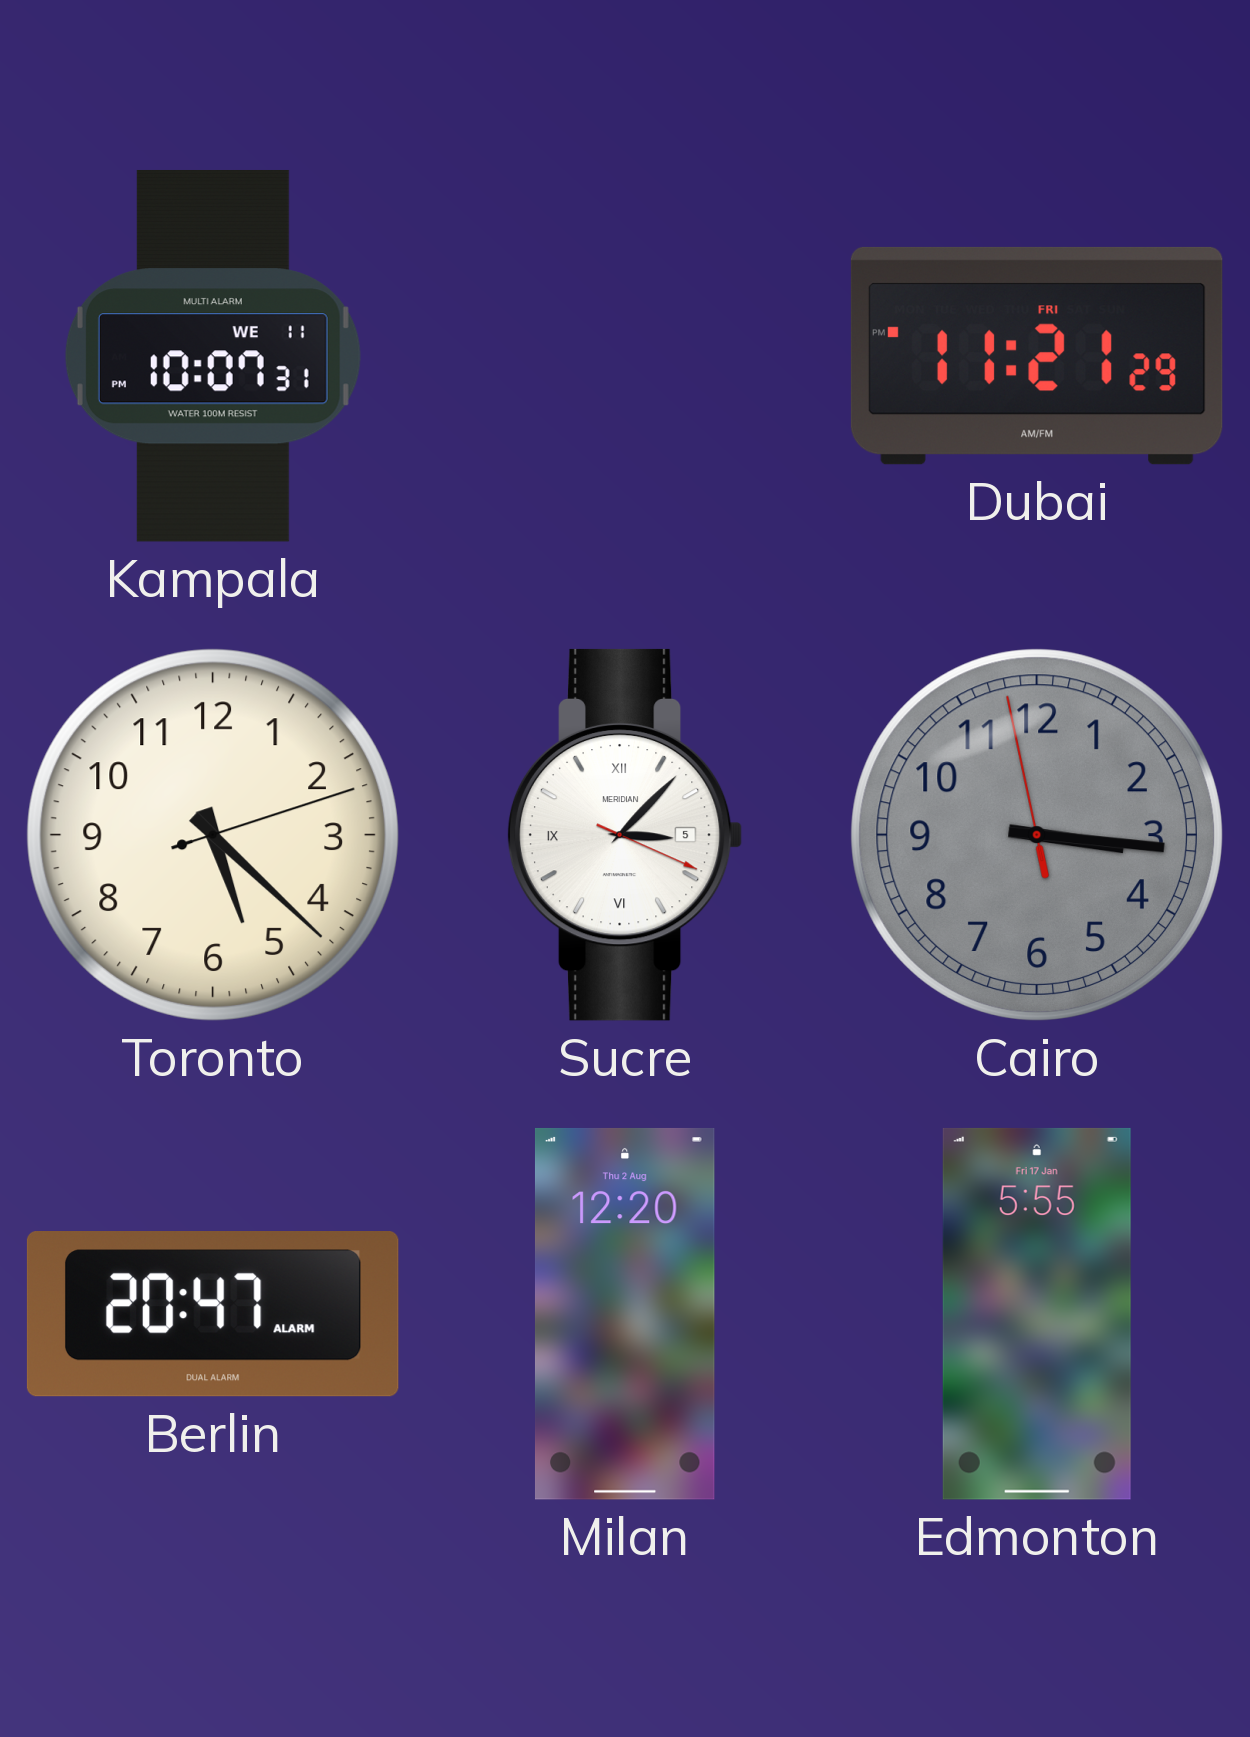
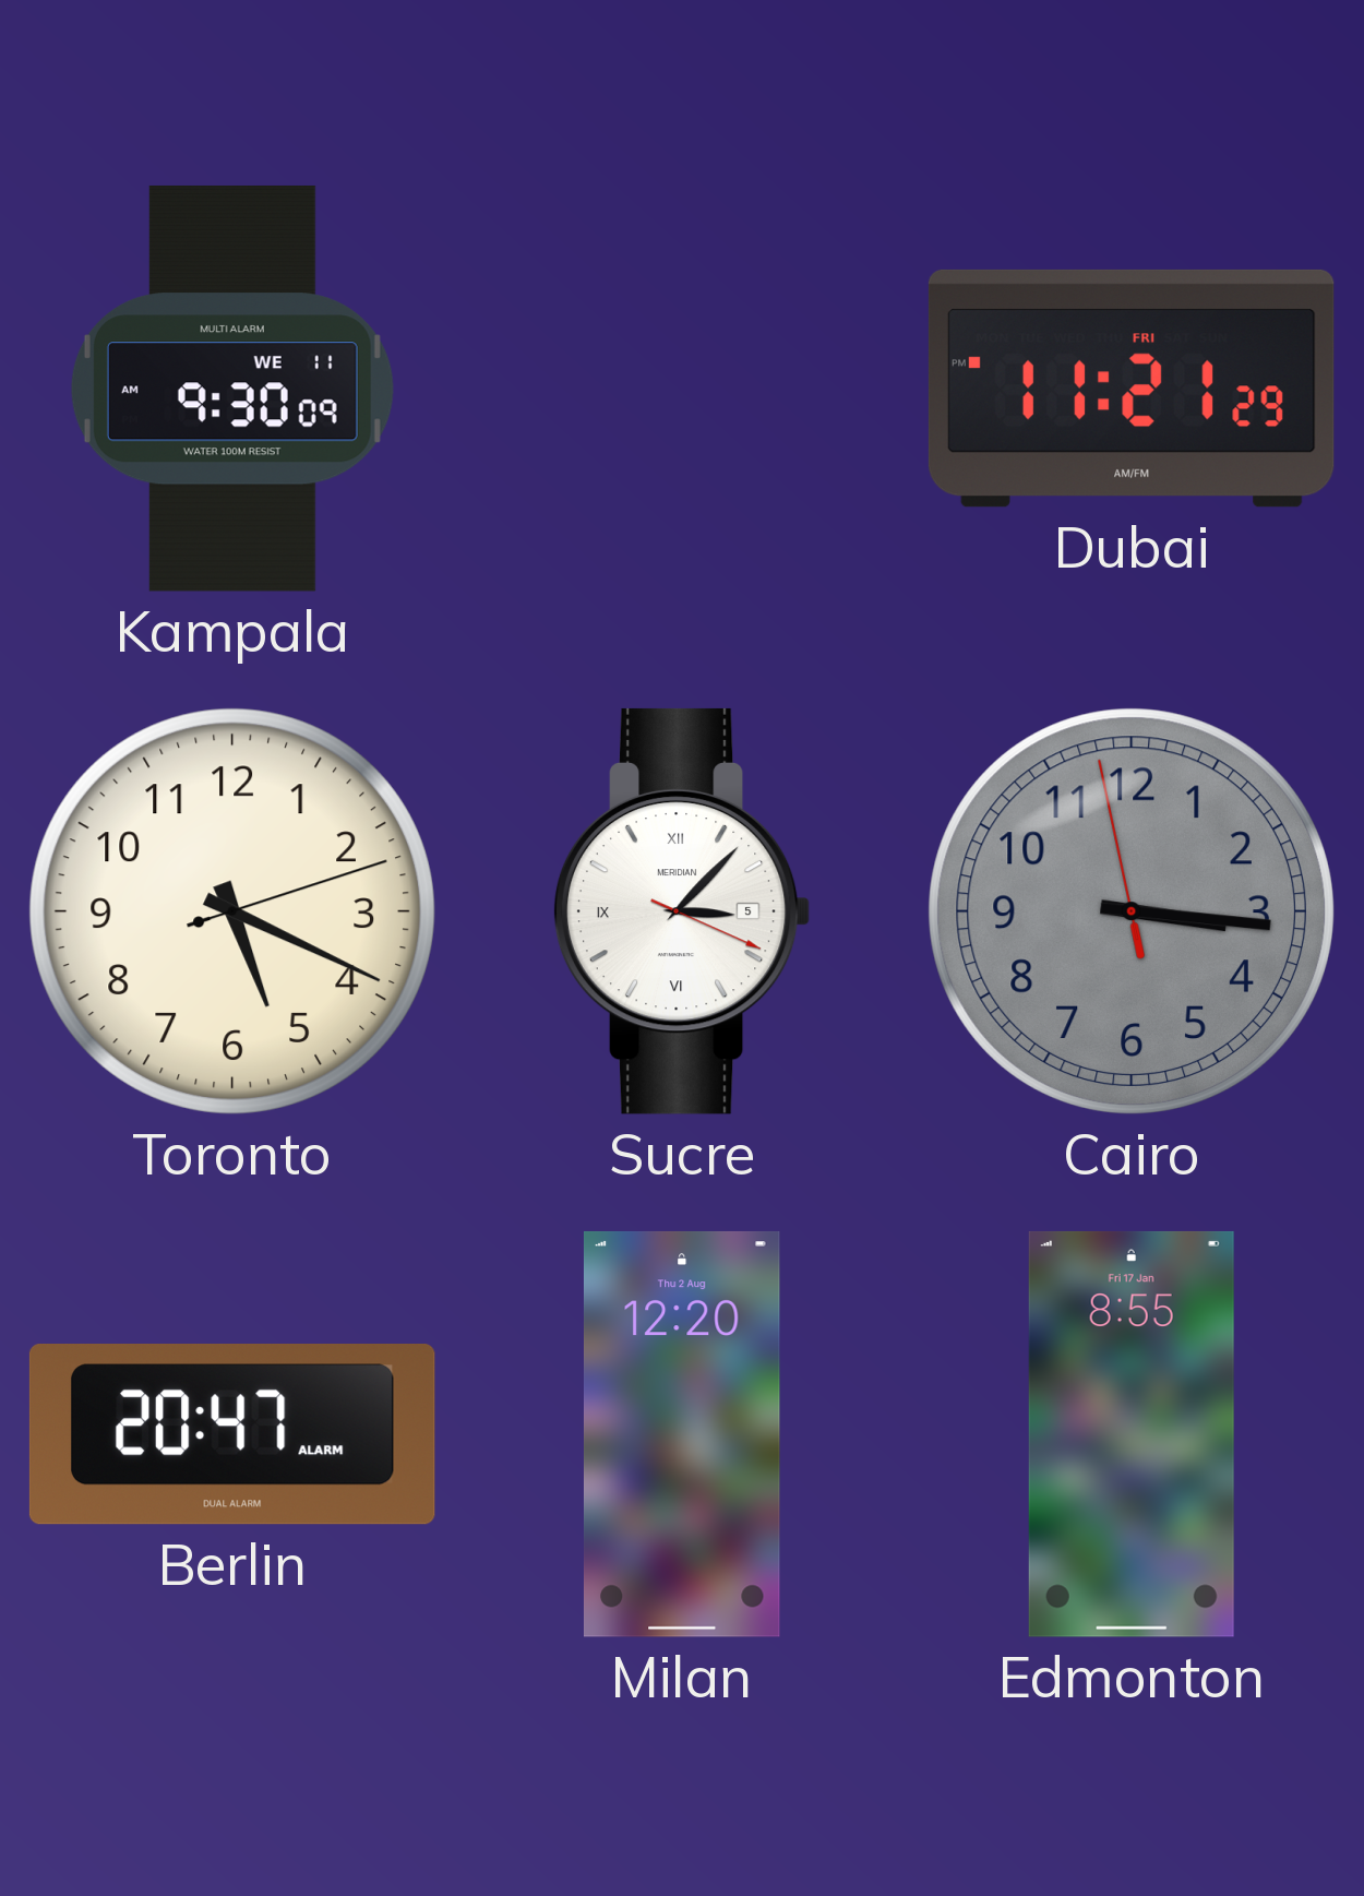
Kampala: 10:07 -> 9:30
Toronto: 5:22 -> 5:19
Edmonton: 5:55 -> 8:55
